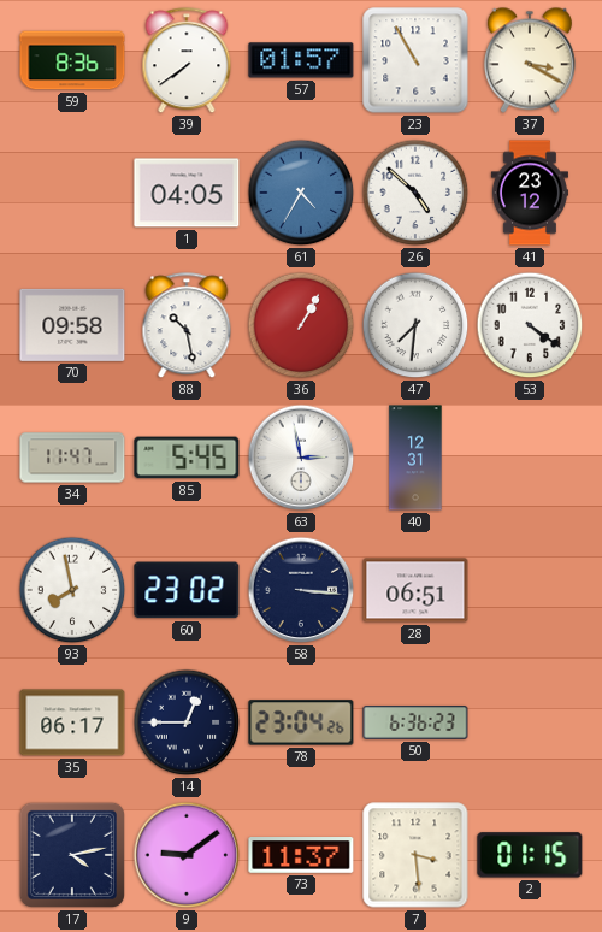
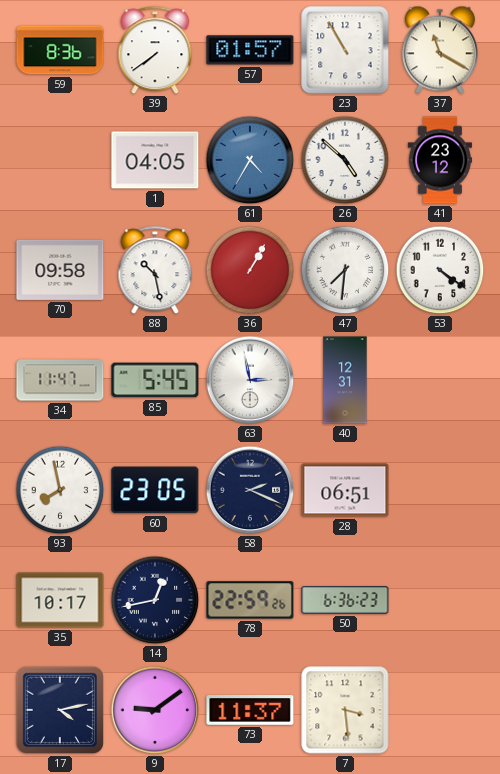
37: 3:20 -> 11:20
60: 23:02 -> 23:05
58: 3:16 -> 2:19
35: 06:17 -> 10:17
14: 12:45 -> 12:43
78: 23:04 -> 22:59
2: 01:15 -> none
